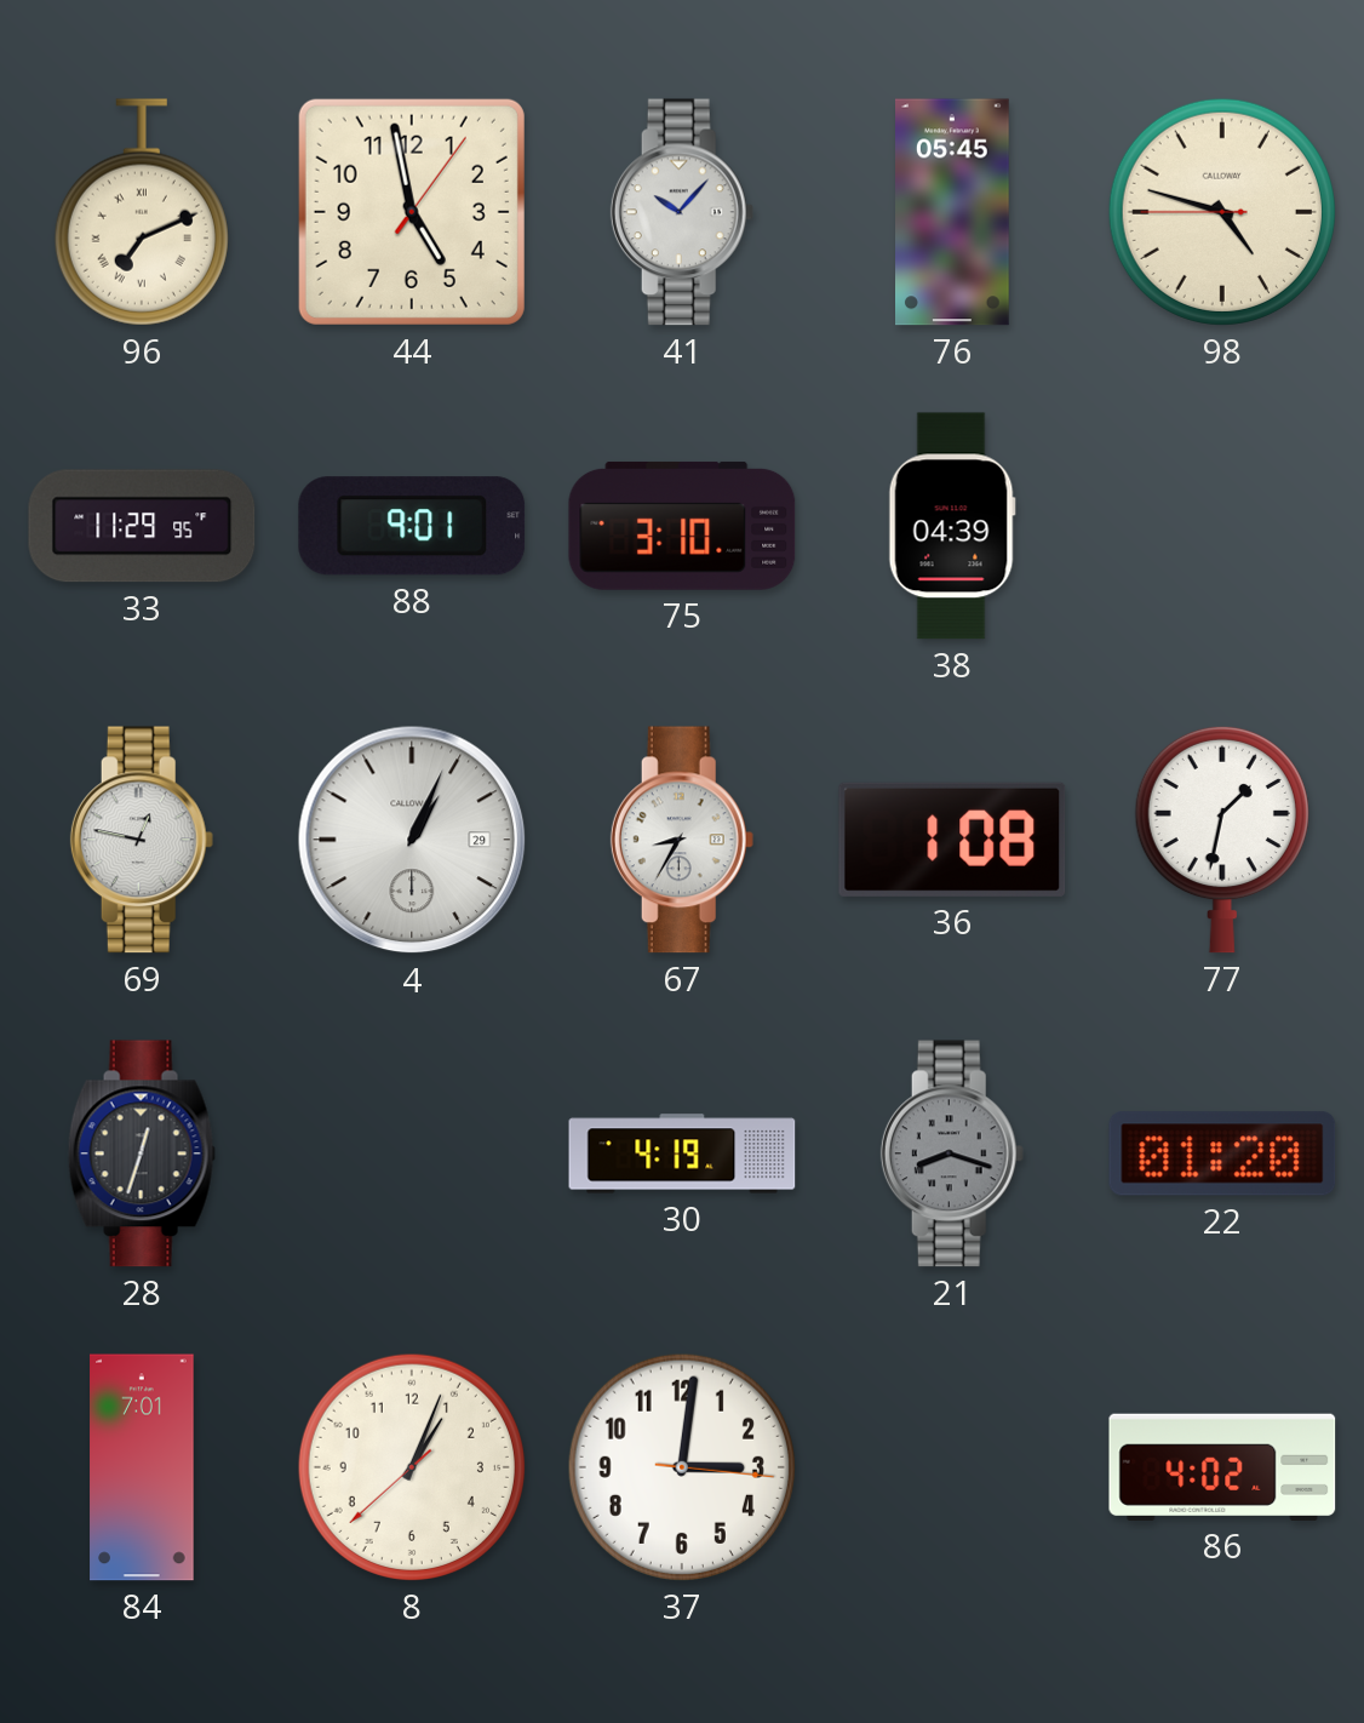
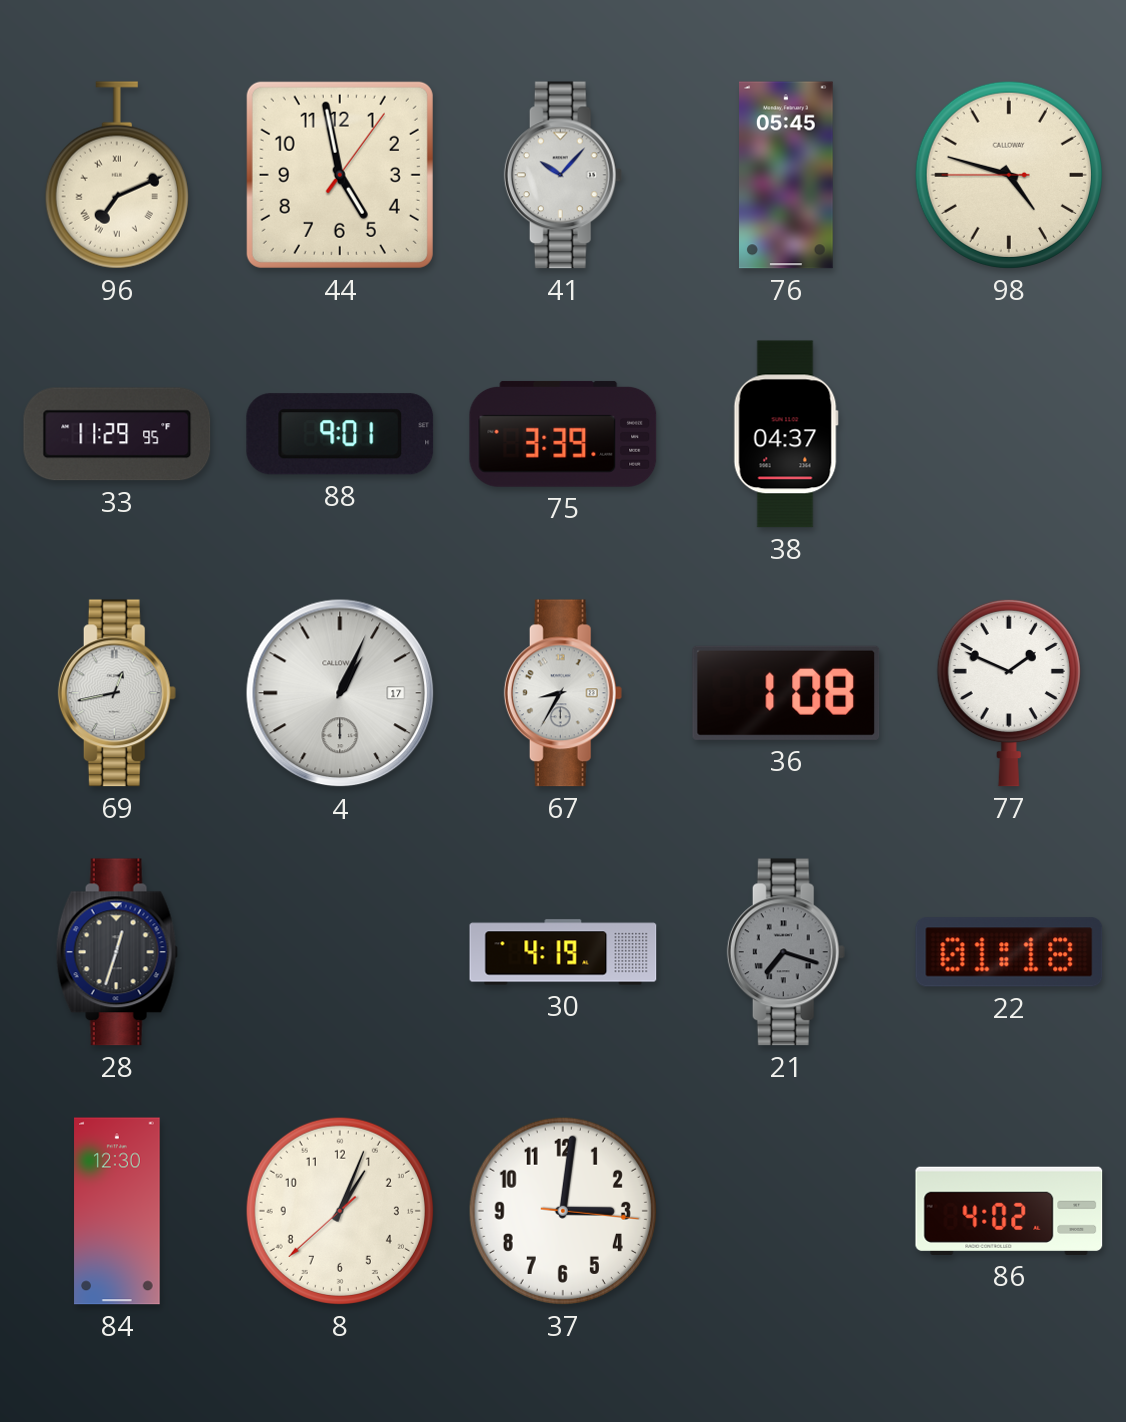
75: 3:10 -> 3:39
38: 04:39 -> 04:37
69: 12:47 -> 12:43
4 date: 29 -> 17
77: 1:32 -> 1:49
21: 8:18 -> 7:18
22: 01:20 -> 01:18
84: 7:01 -> 12:30
